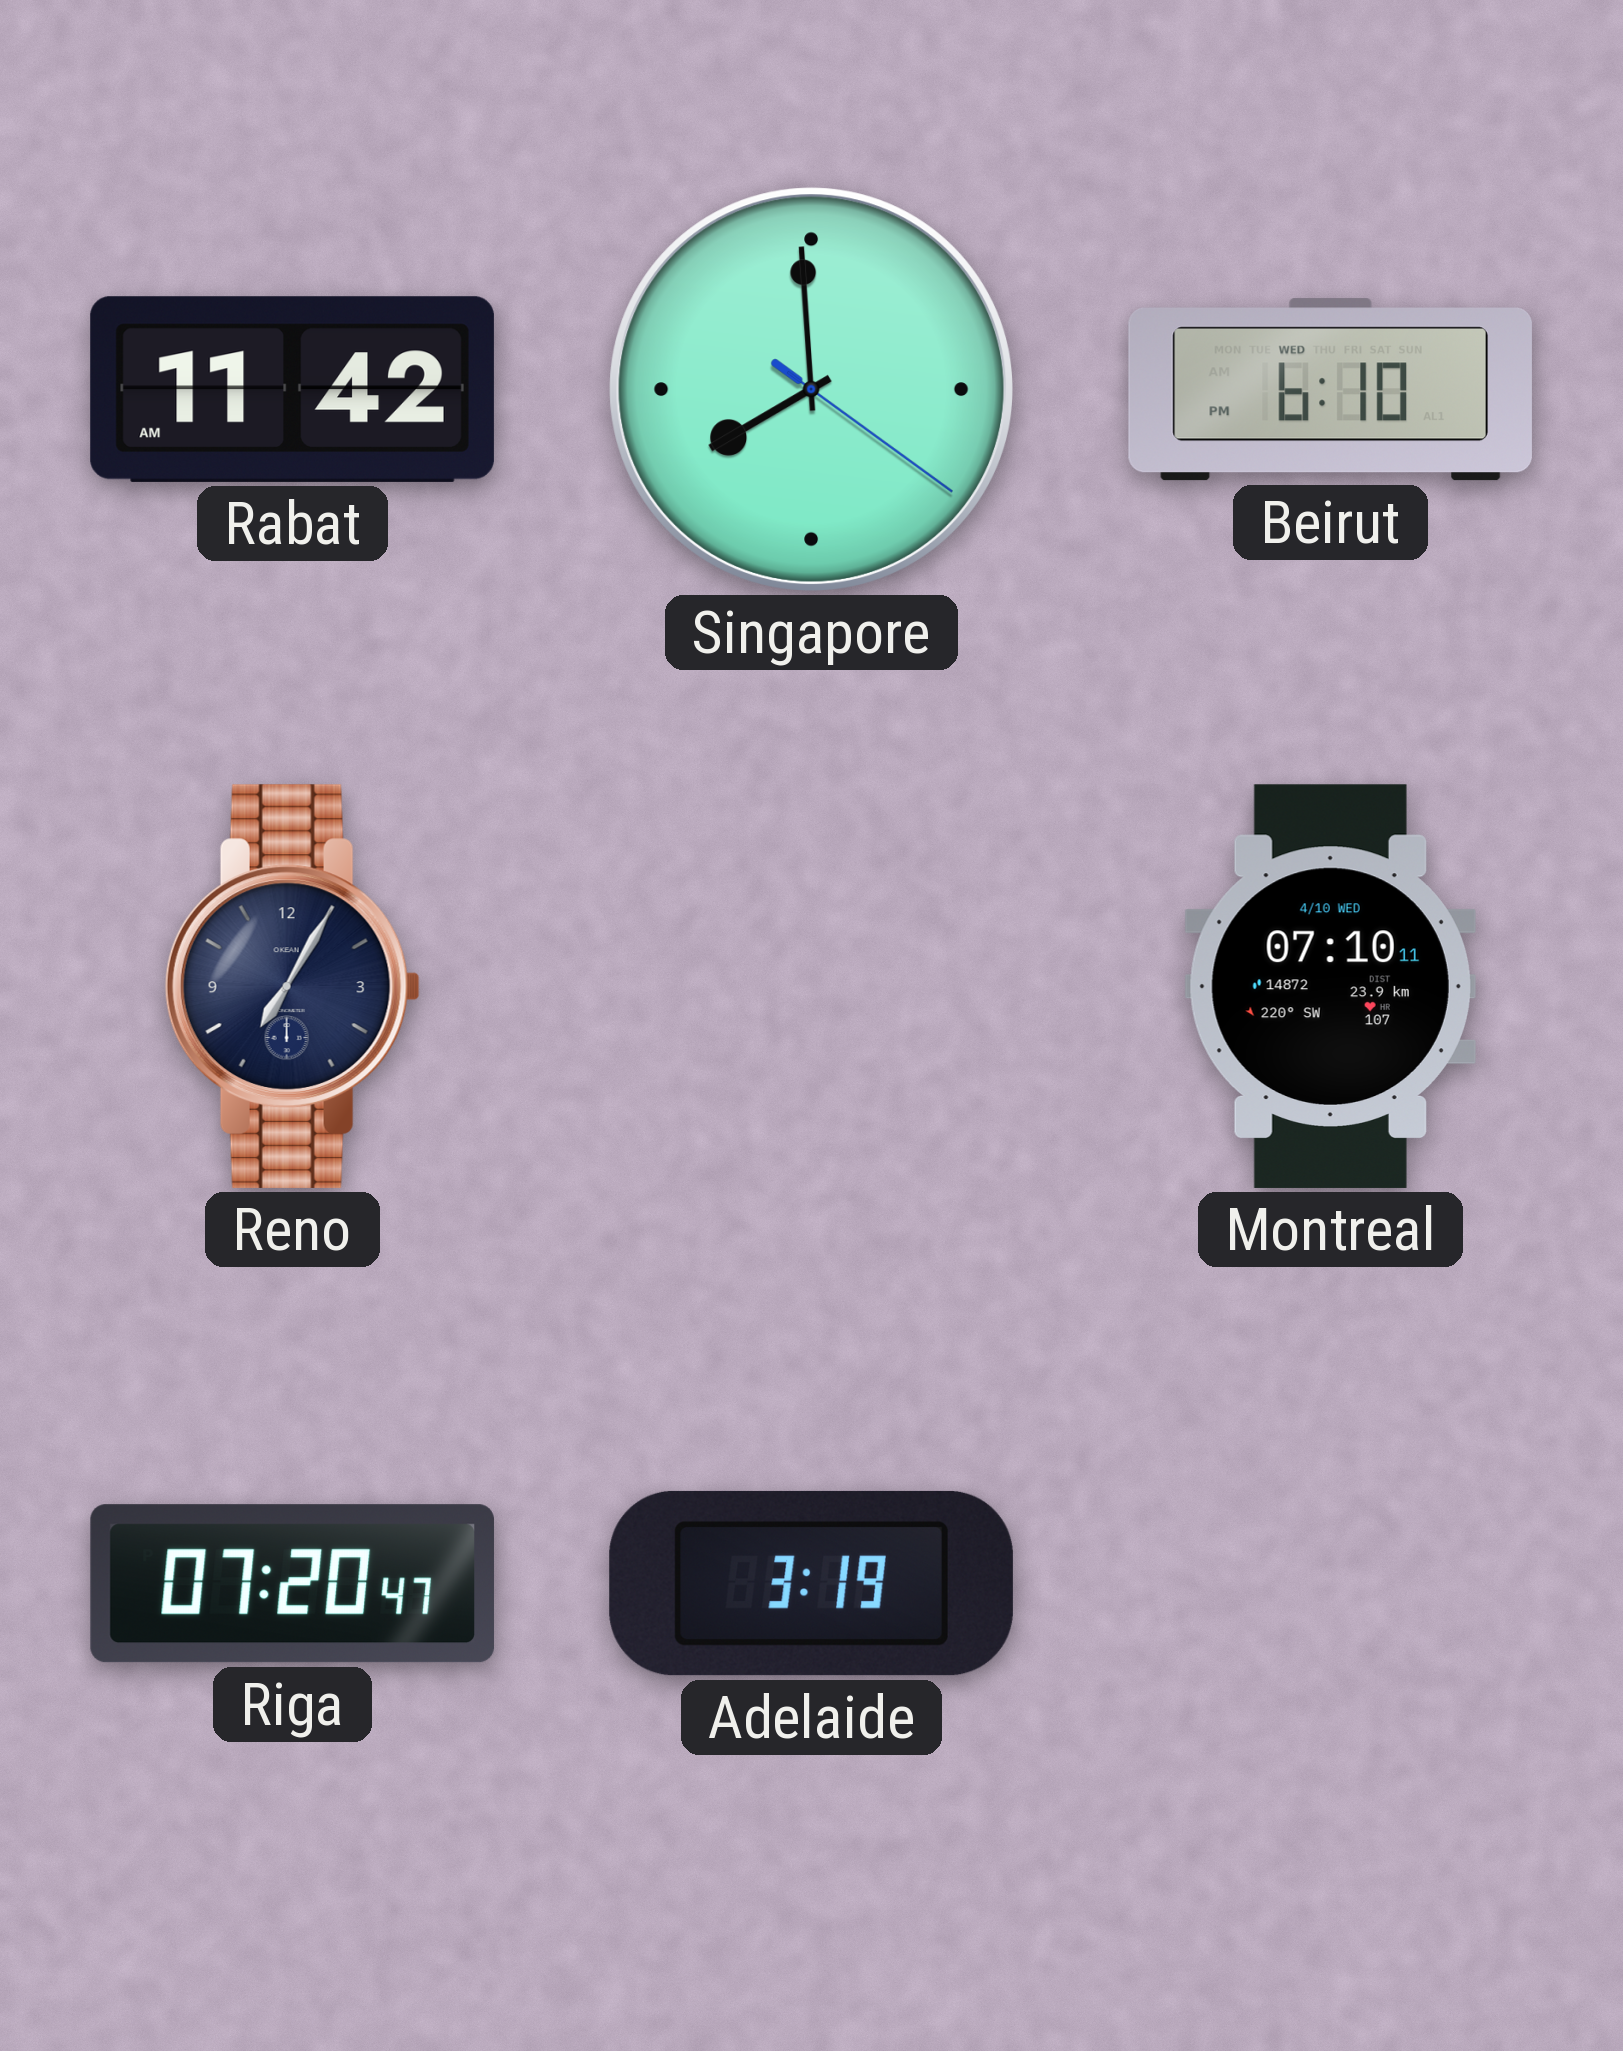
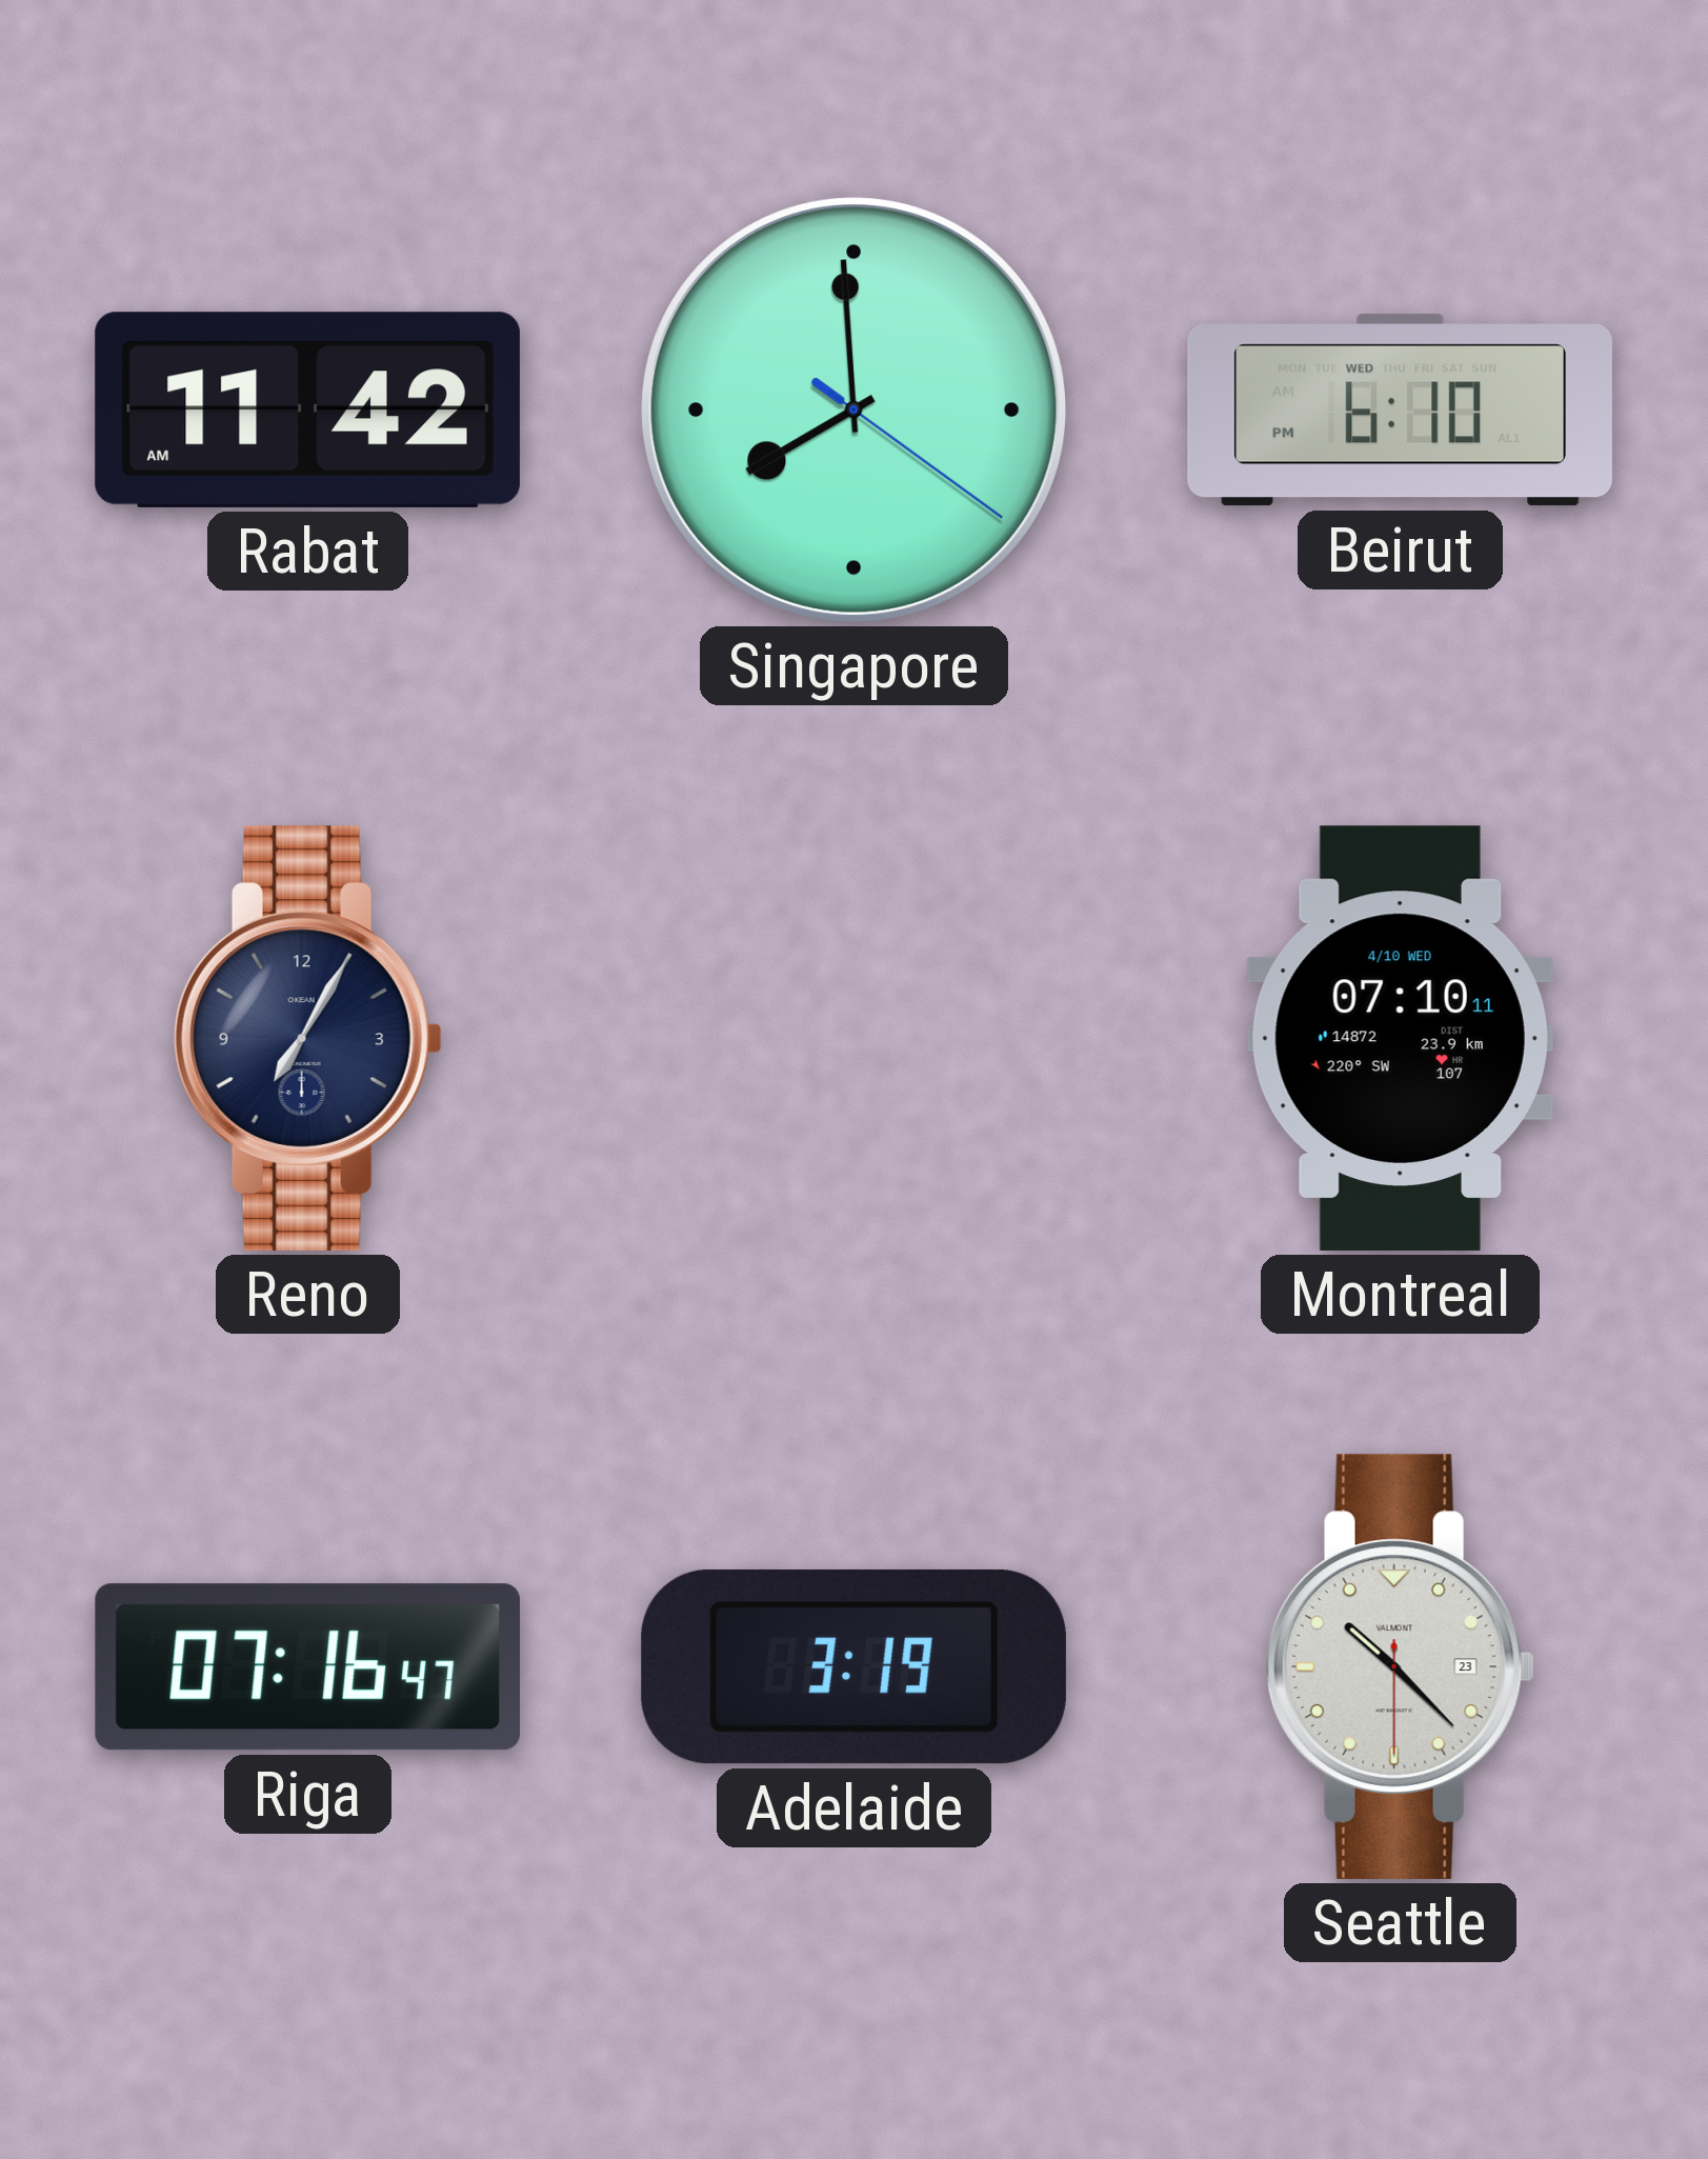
Riga: 07:20 -> 07:16
Seattle: none -> 10:22
